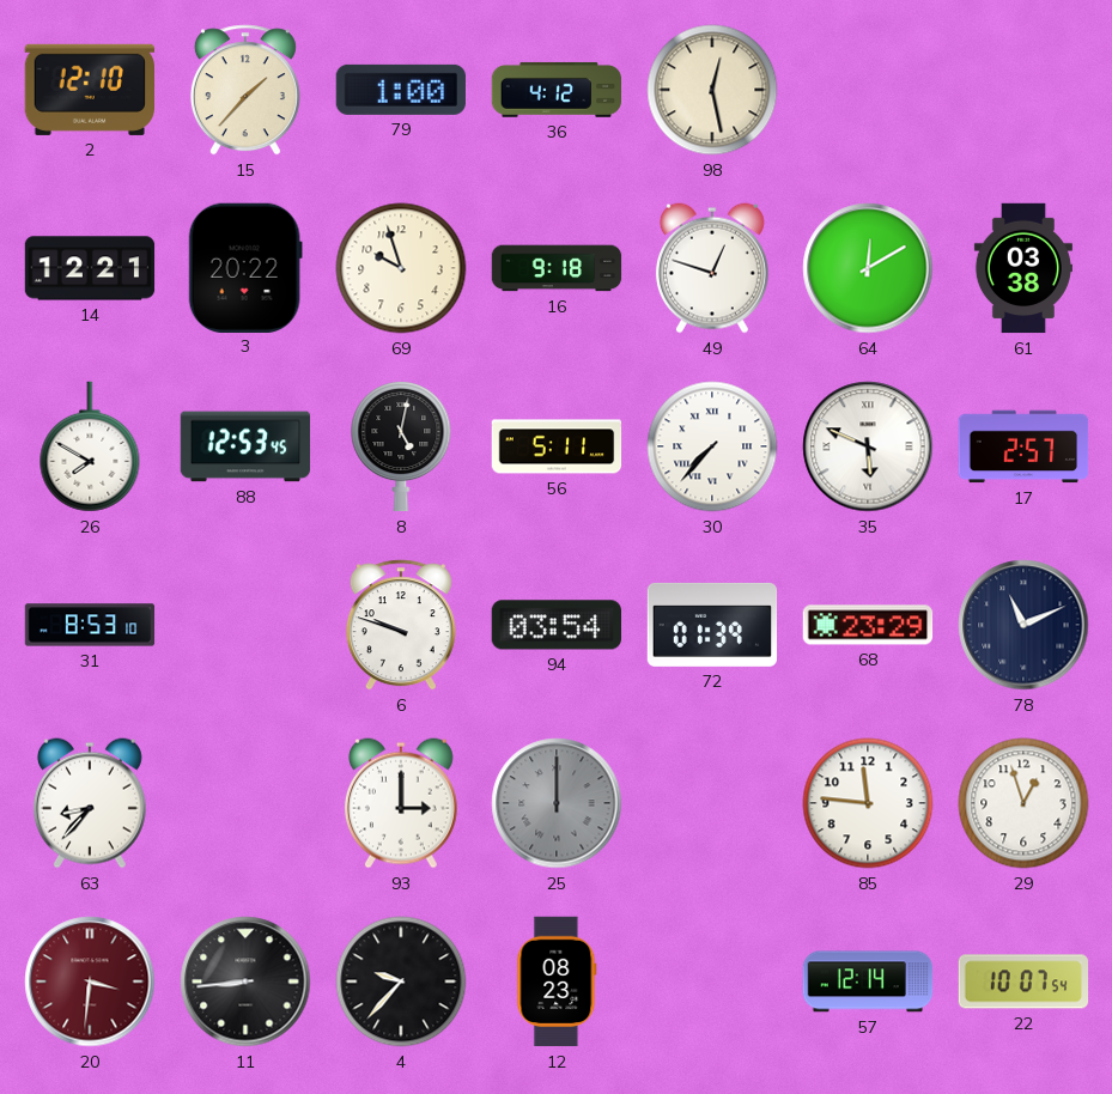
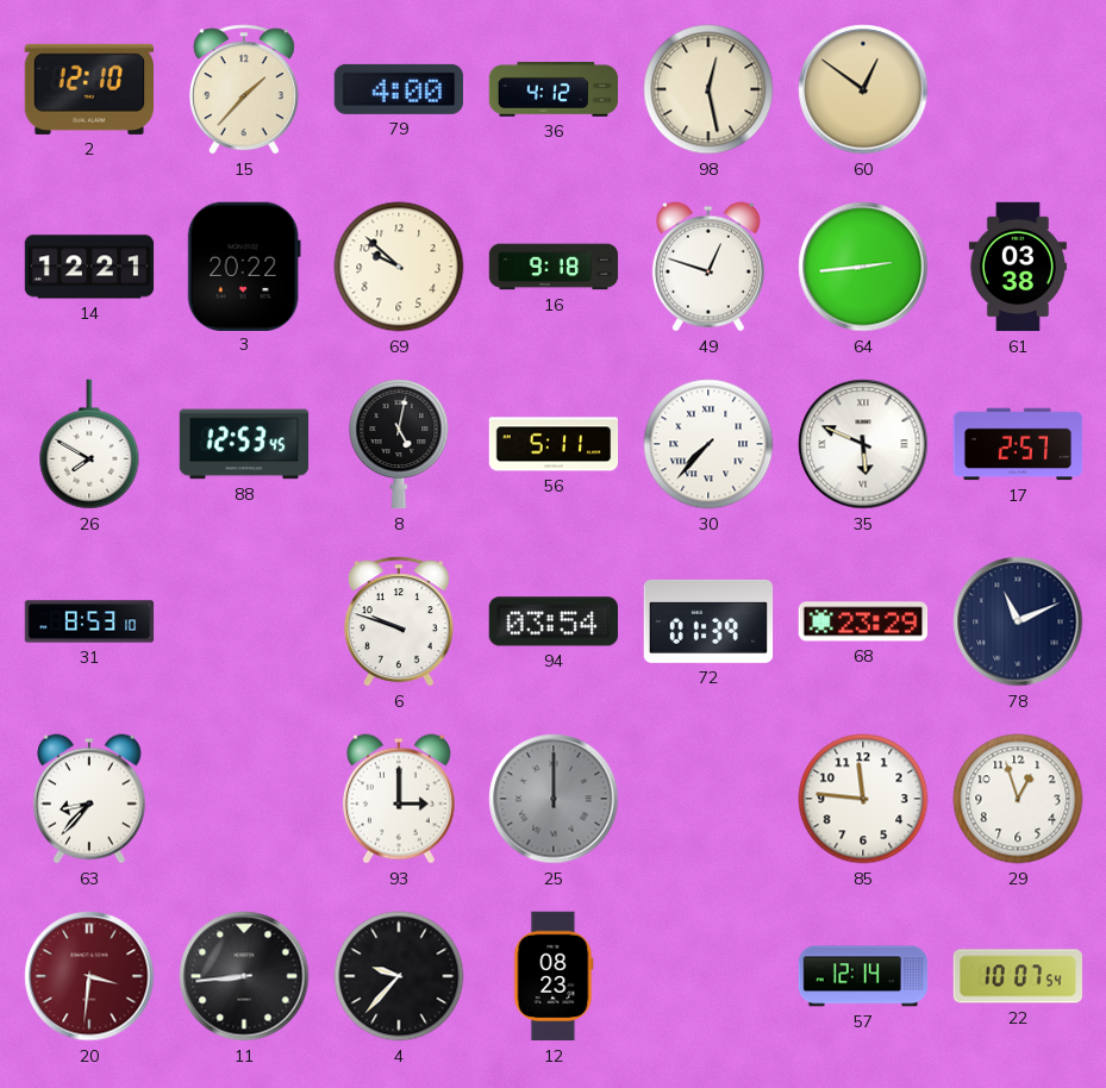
79: 1:00 -> 4:00
60: none -> 12:51
69: 9:57 -> 9:52
64: 12:10 -> 2:44
